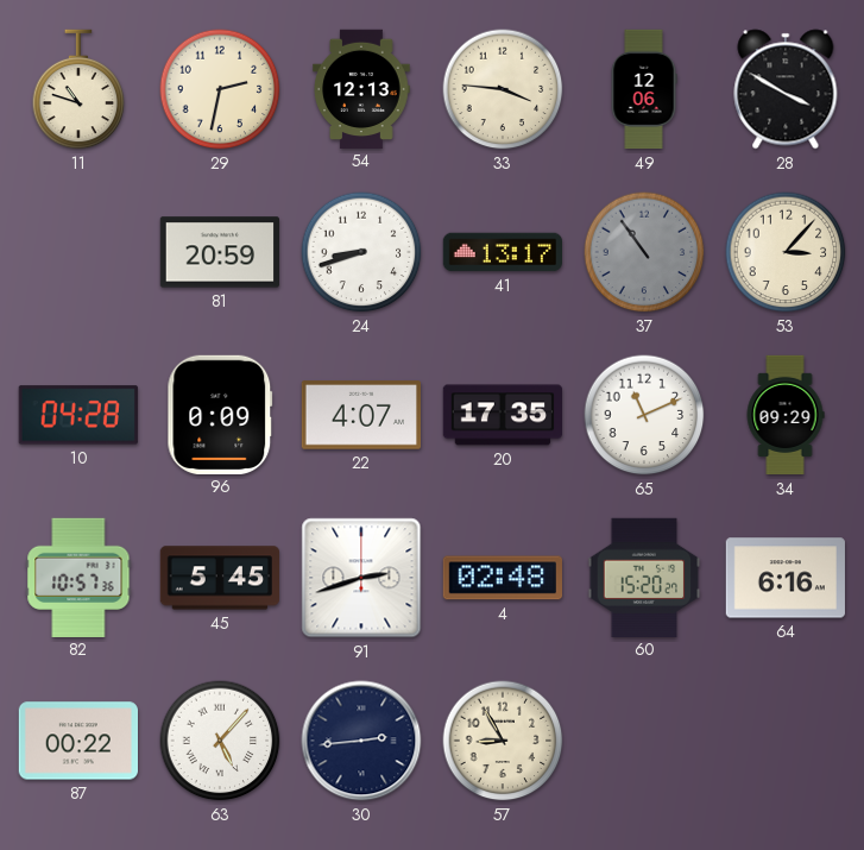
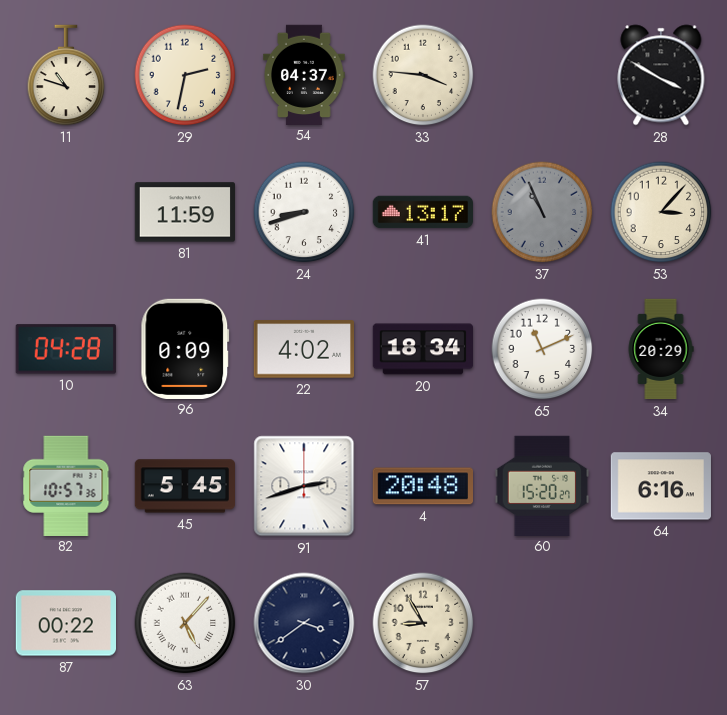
54: 12:13 -> 04:37
49: 12:06 -> none
81: 20:59 -> 11:59
37: 10:54 -> 10:56
22: 4:07 -> 4:02
20: 17:35 -> 18:34
34: 09:29 -> 20:29
4: 02:48 -> 20:48
30: 2:44 -> 3:39
